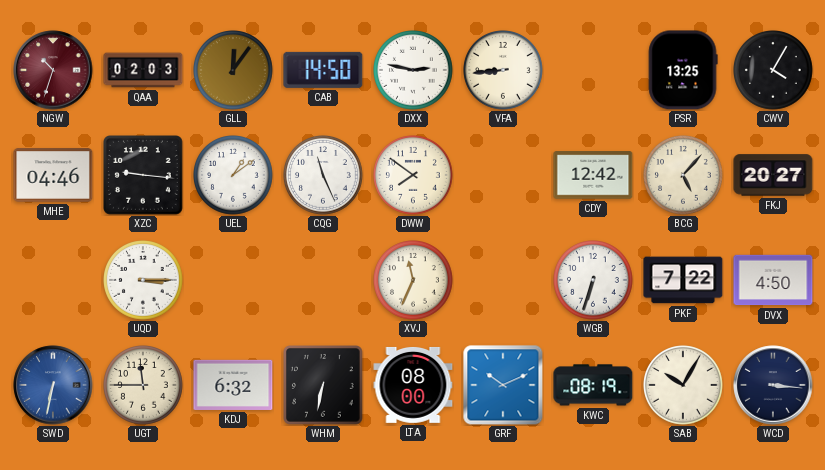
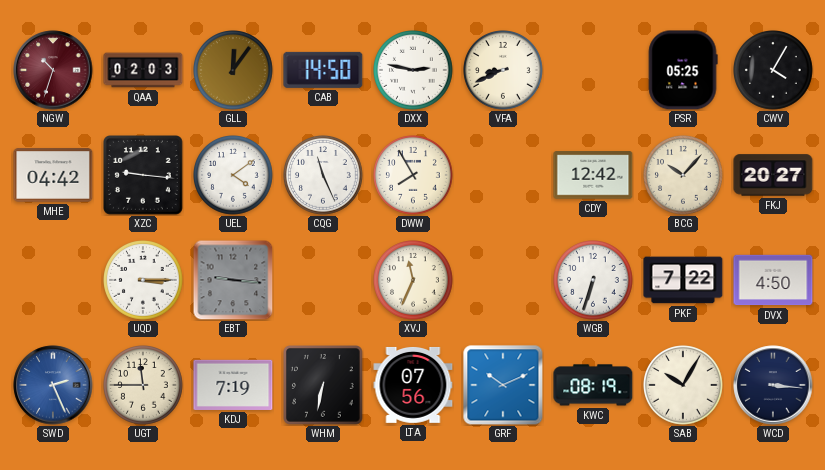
VFA: 8:44 -> 8:41
PSR: 13:25 -> 05:25
MHE: 04:46 -> 04:42
UEL: 1:09 -> 4:09
DWW: 7:51 -> 7:55
BCG: 5:07 -> 10:07
EBT: none -> 9:16
SWD: 6:32 -> 2:26
KDJ: 6:32 -> 7:19
LTA: 08:00 -> 07:56
